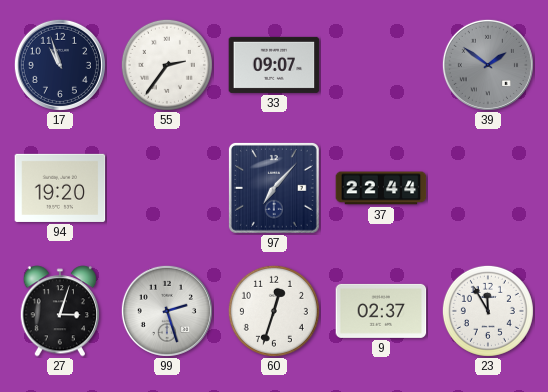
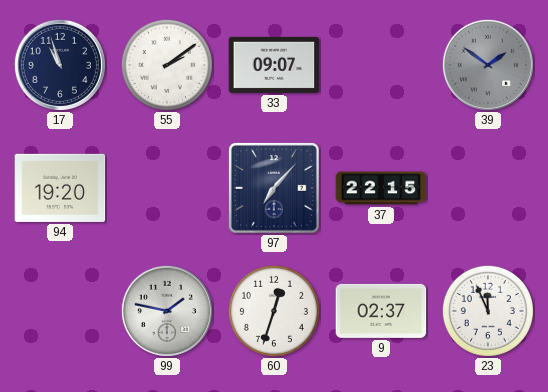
55: 2:36 -> 2:09
37: 22:44 -> 22:15
27: 3:03 -> none
99: 2:27 -> 1:47
23: 11:55 -> 11:56
